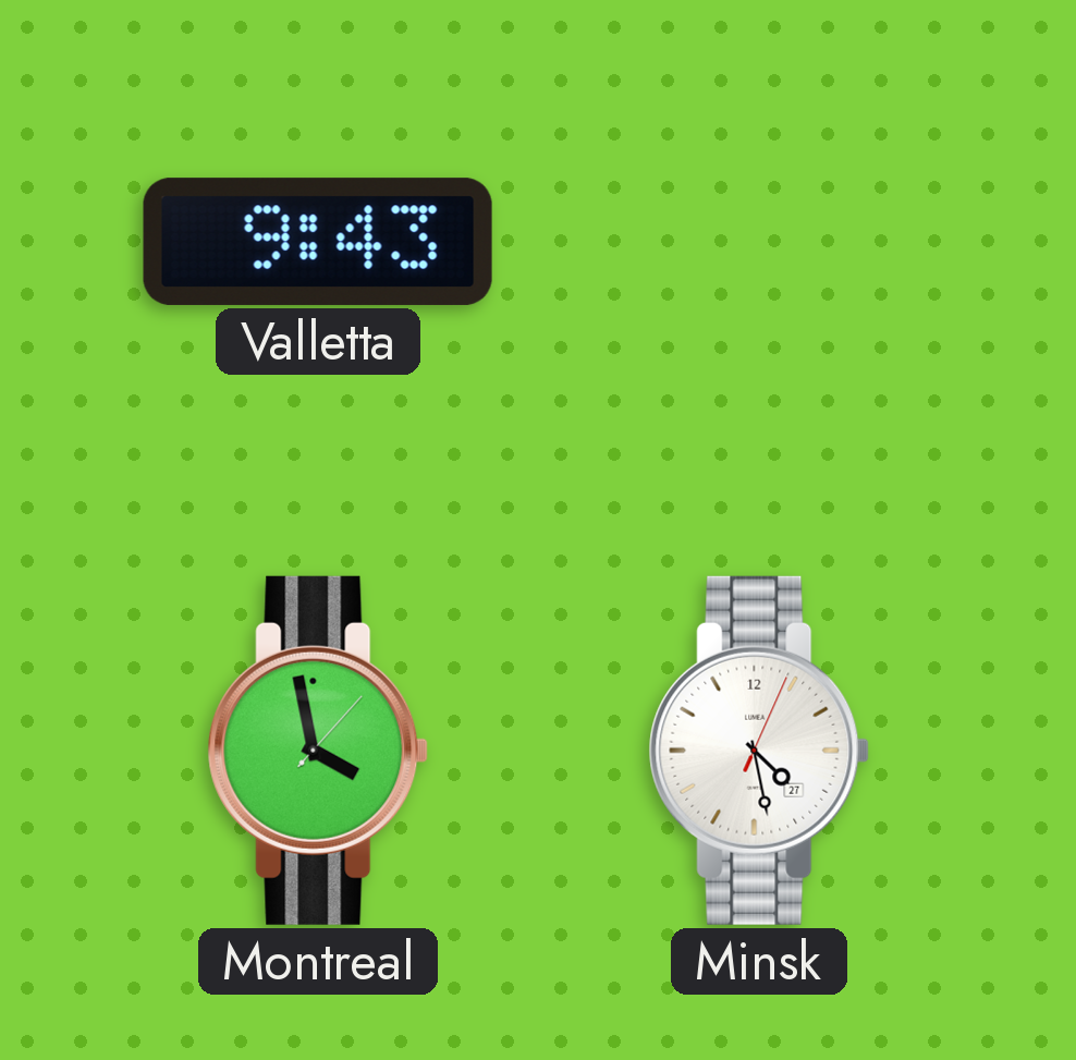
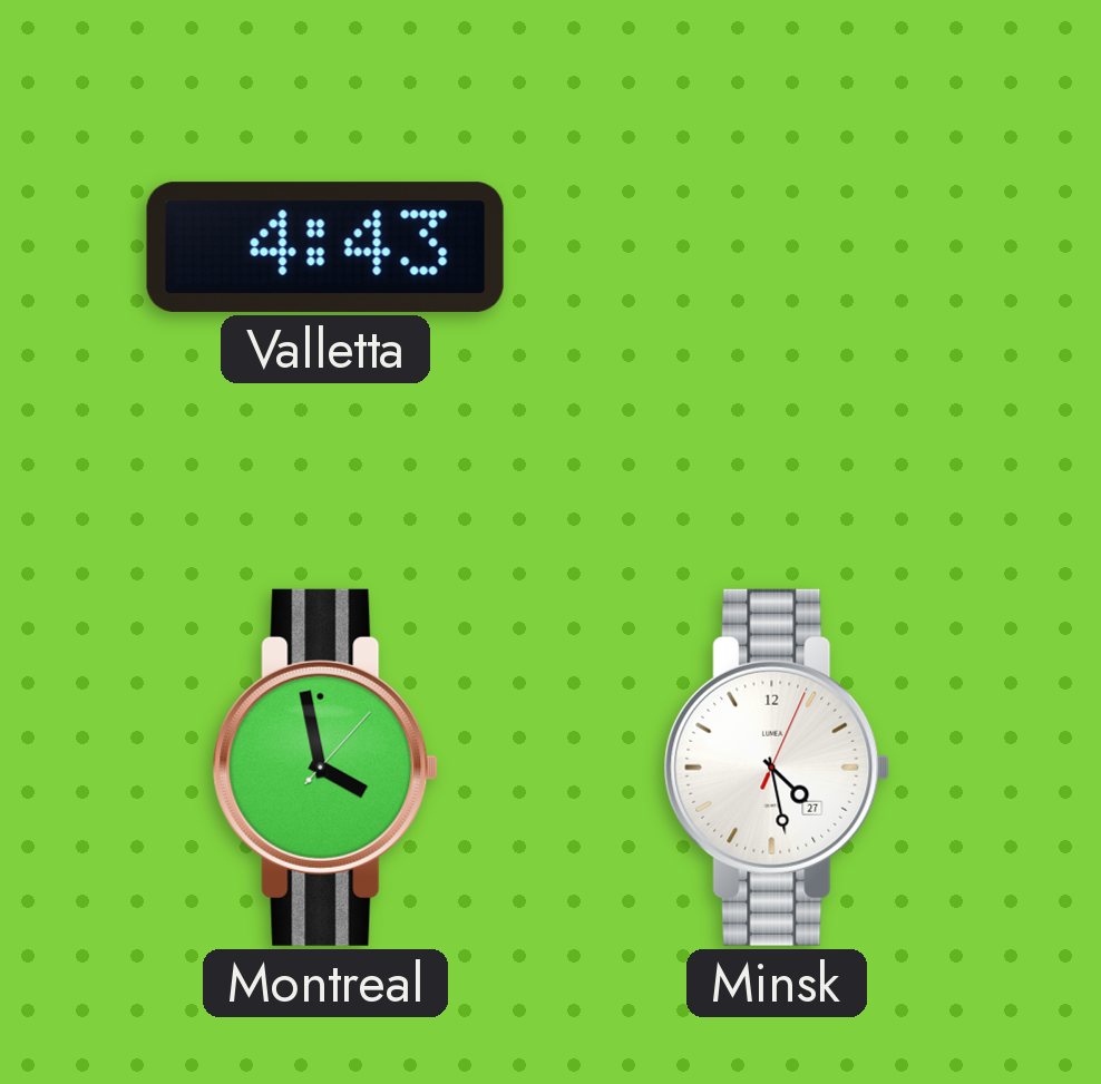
Valletta: 9:43 -> 4:43
